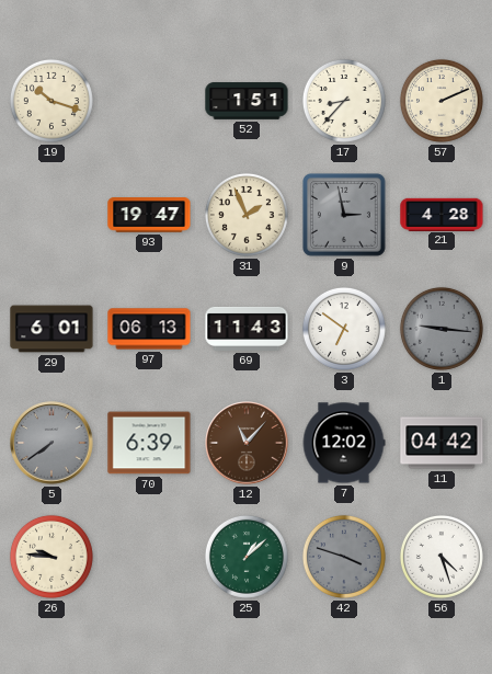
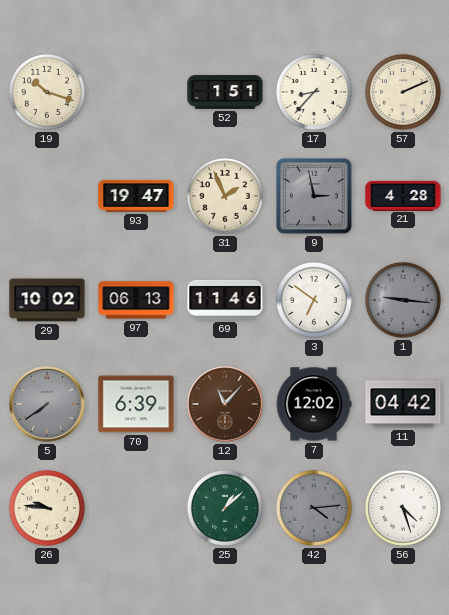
29: 6:01 -> 10:02
69: 11:43 -> 11:46
42: 3:48 -> 4:14
